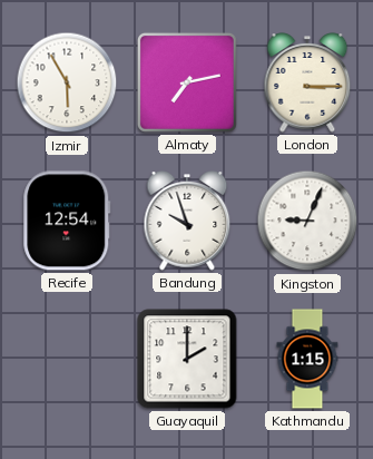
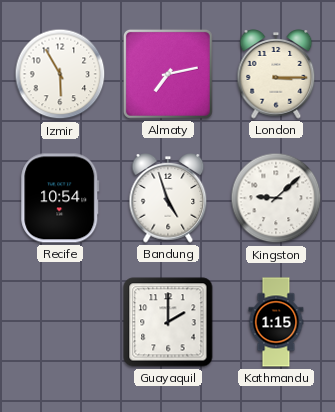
Recife: 12:54 -> 10:54
Bandung: 9:57 -> 4:57
Kingston: 9:04 -> 9:08
